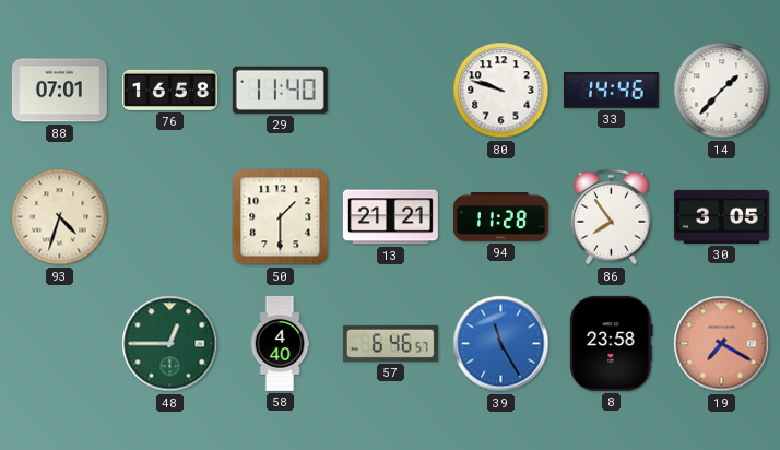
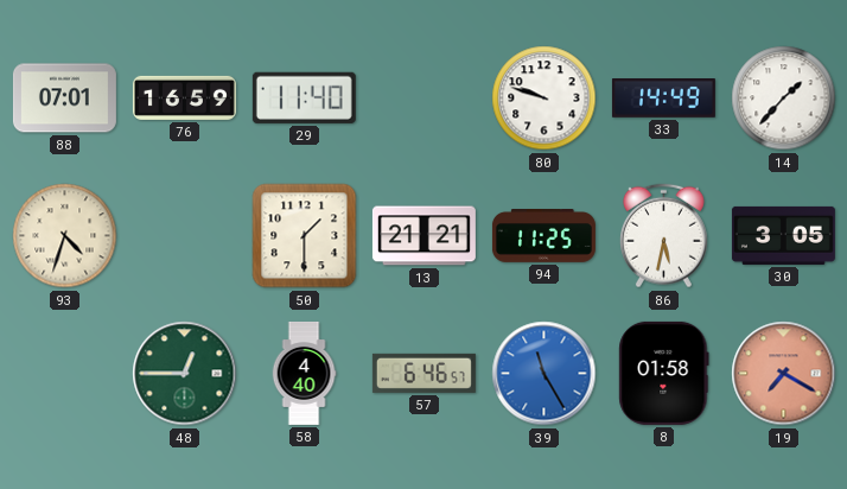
76: 16:58 -> 16:59
33: 14:46 -> 14:49
94: 11:28 -> 11:25
86: 7:54 -> 5:32
8: 23:58 -> 01:58
